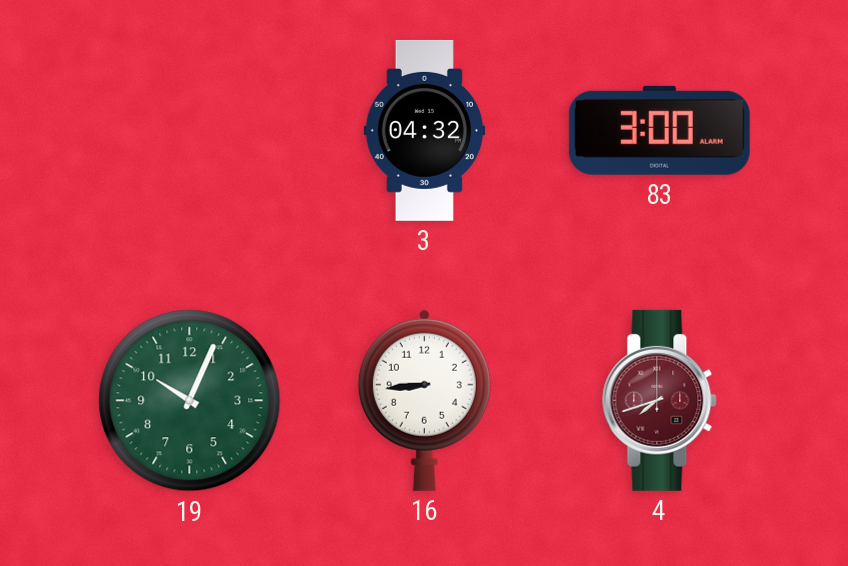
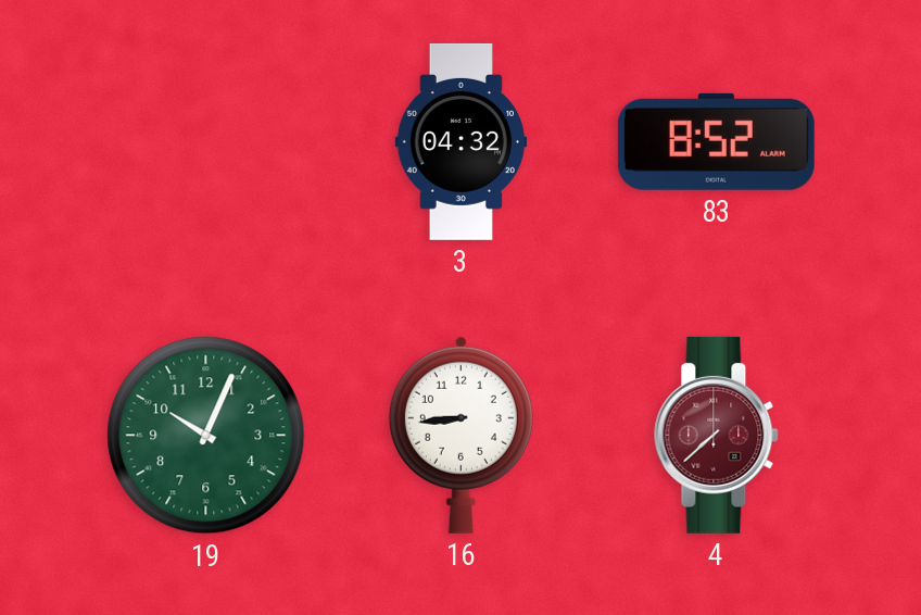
83: 3:00 -> 8:52
4: 7:42 -> 7:38
